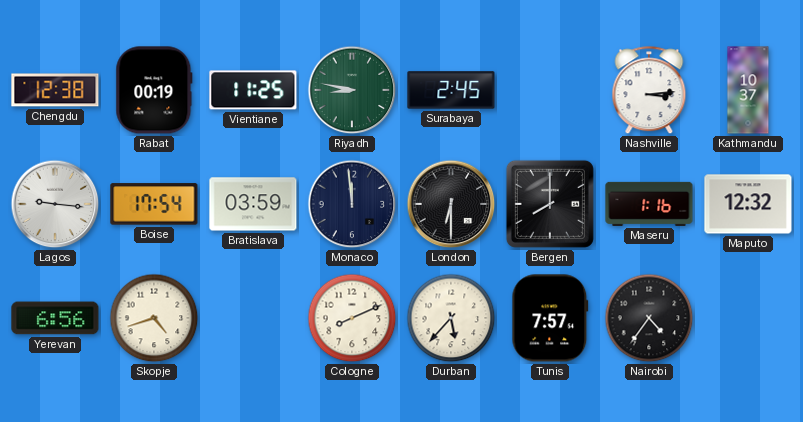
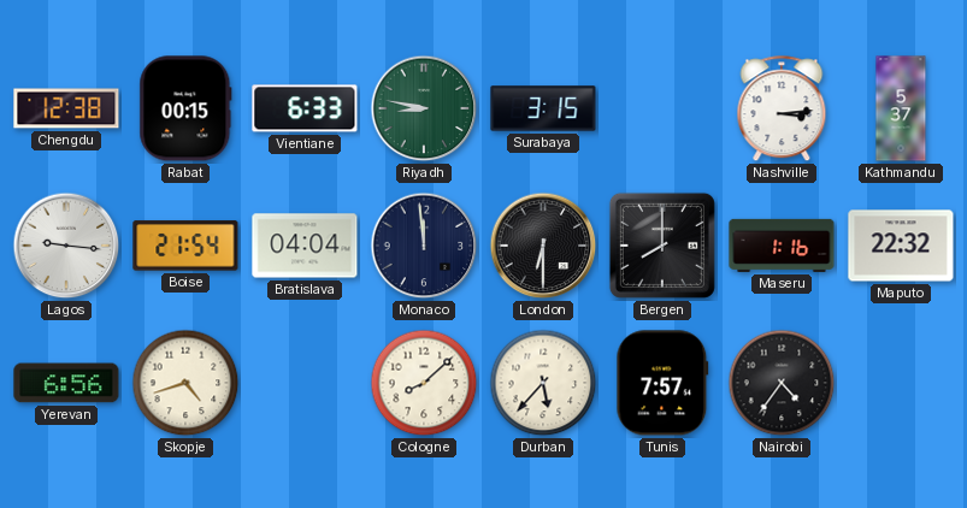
Rabat: 00:19 -> 00:15
Vientiane: 11:25 -> 6:33
Surabaya: 2:45 -> 3:15
Kathmandu: 10:37 -> 5:37
Boise: 17:54 -> 21:54
Bratislava: 03:59 -> 04:04
Maputo: 12:32 -> 22:32
Cologne: 8:11 -> 8:08
